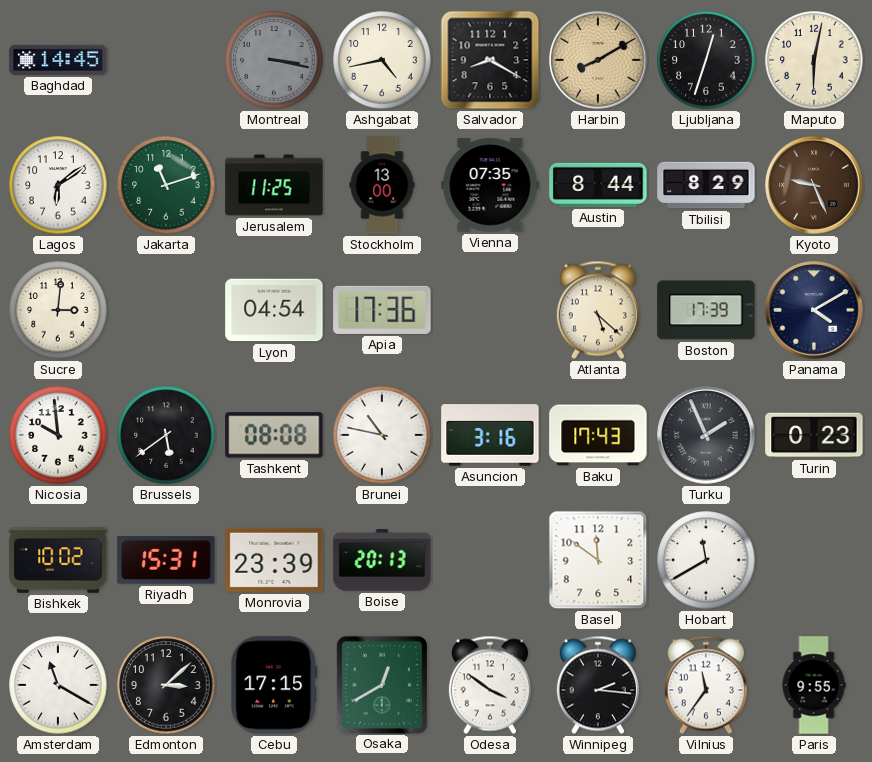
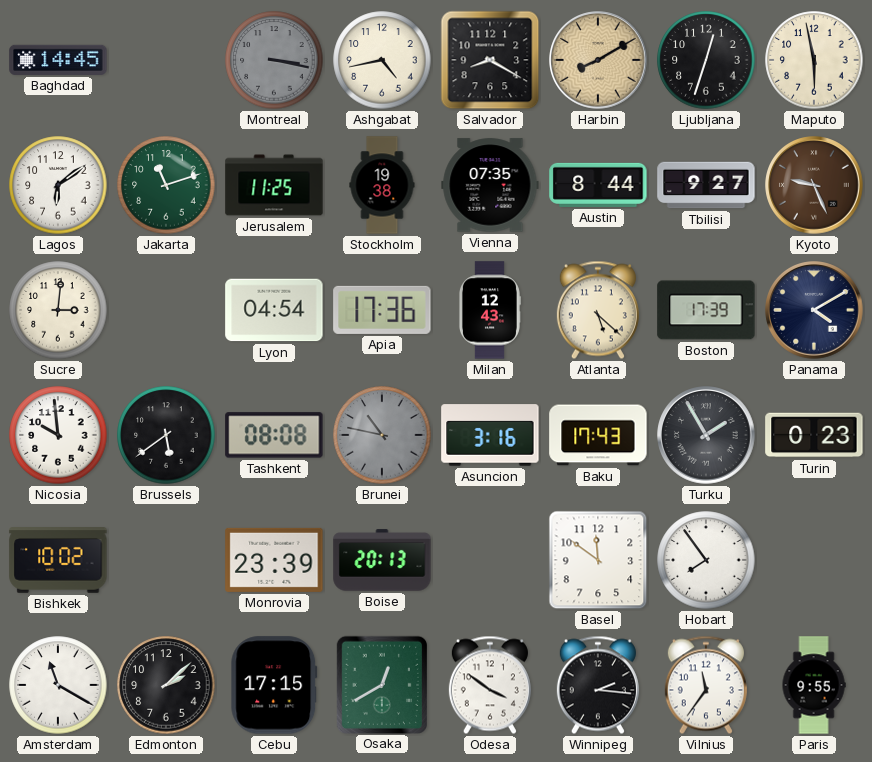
Maputo: 6:02 -> 5:58
Stockholm: 13:00 -> 19:38
Tbilisi: 8:29 -> 9:27
Milan: none -> 12:43
Brunei dial: white -> grey
Turku: 1:56 -> 1:55
Riyadh: 15:31 -> none
Hobart: 11:40 -> 7:54
Edmonton: 3:08 -> 2:08
